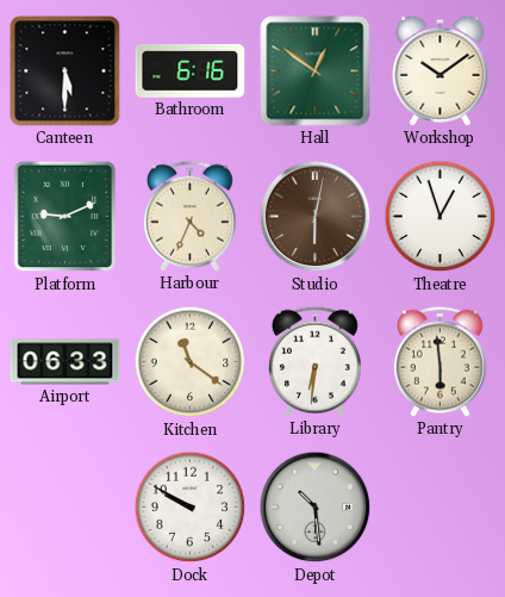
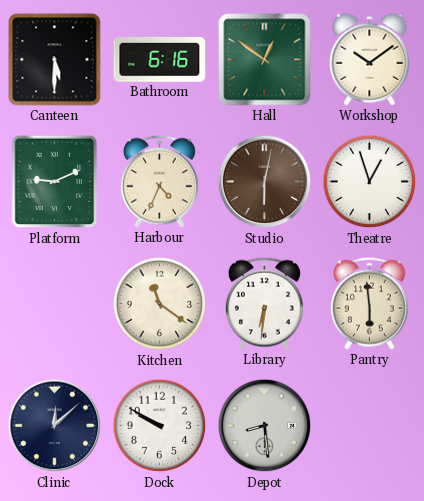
Airport: 06:33 -> none
Clinic: none -> 12:08
Depot: 10:29 -> 8:29
